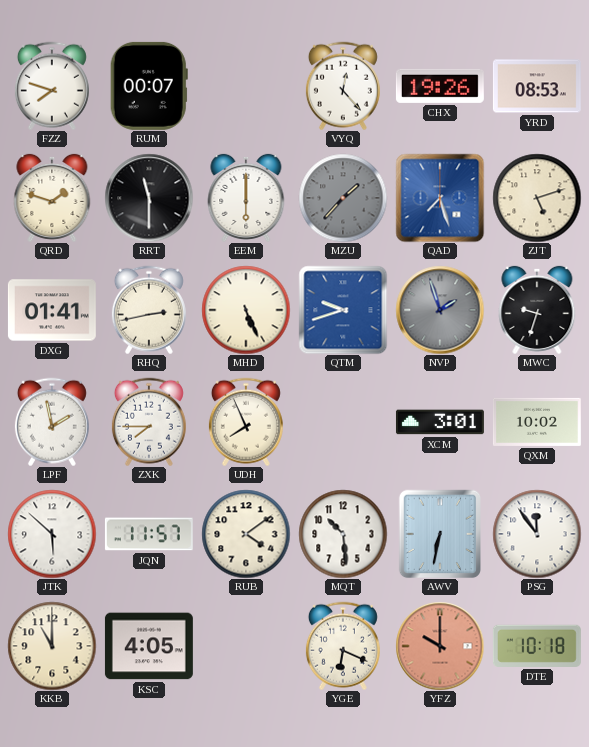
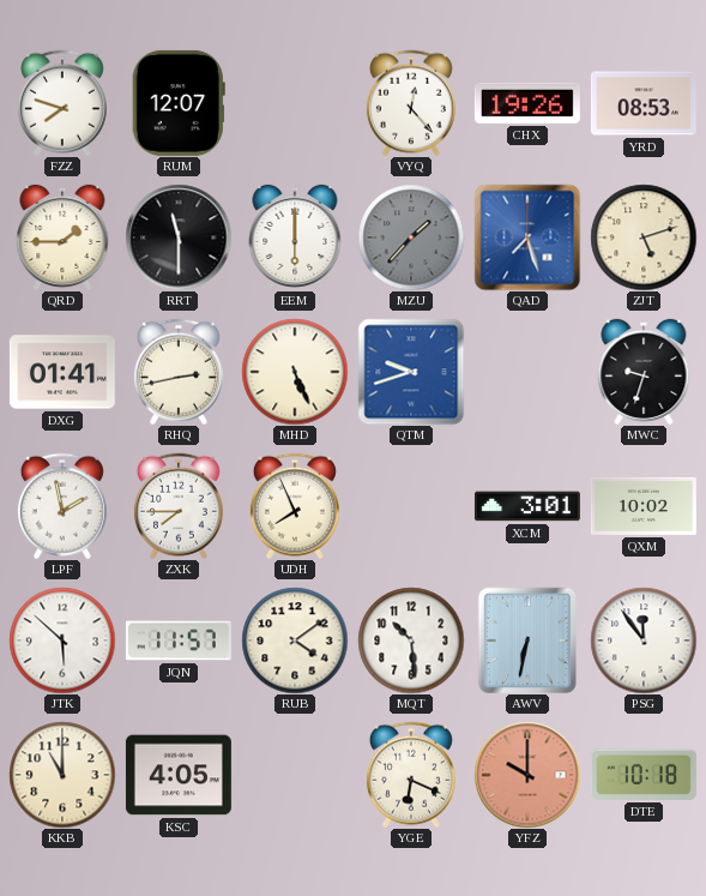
RUM: 00:07 -> 12:07
QRD: 1:48 -> 1:45
NVP: 1:57 -> none
